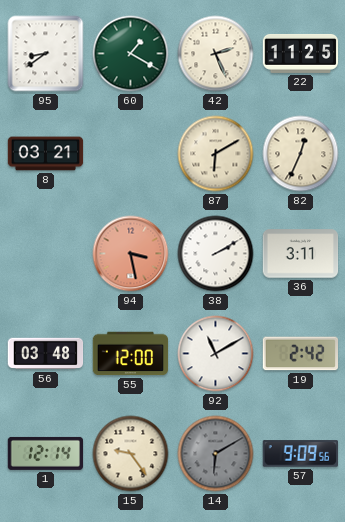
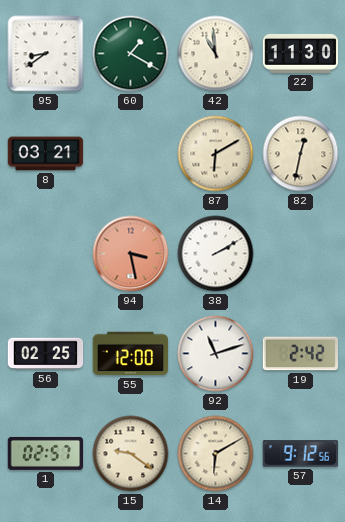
42: 2:26 -> 10:59
22: 11:25 -> 11:30
82: 12:34 -> 12:32
36: 3:11 -> none
56: 03:48 -> 02:25
92: 11:10 -> 11:12
1: 12:14 -> 02:57
15: 9:24 -> 9:21
14 dial: grey -> cream
57: 9:09 -> 9:12
